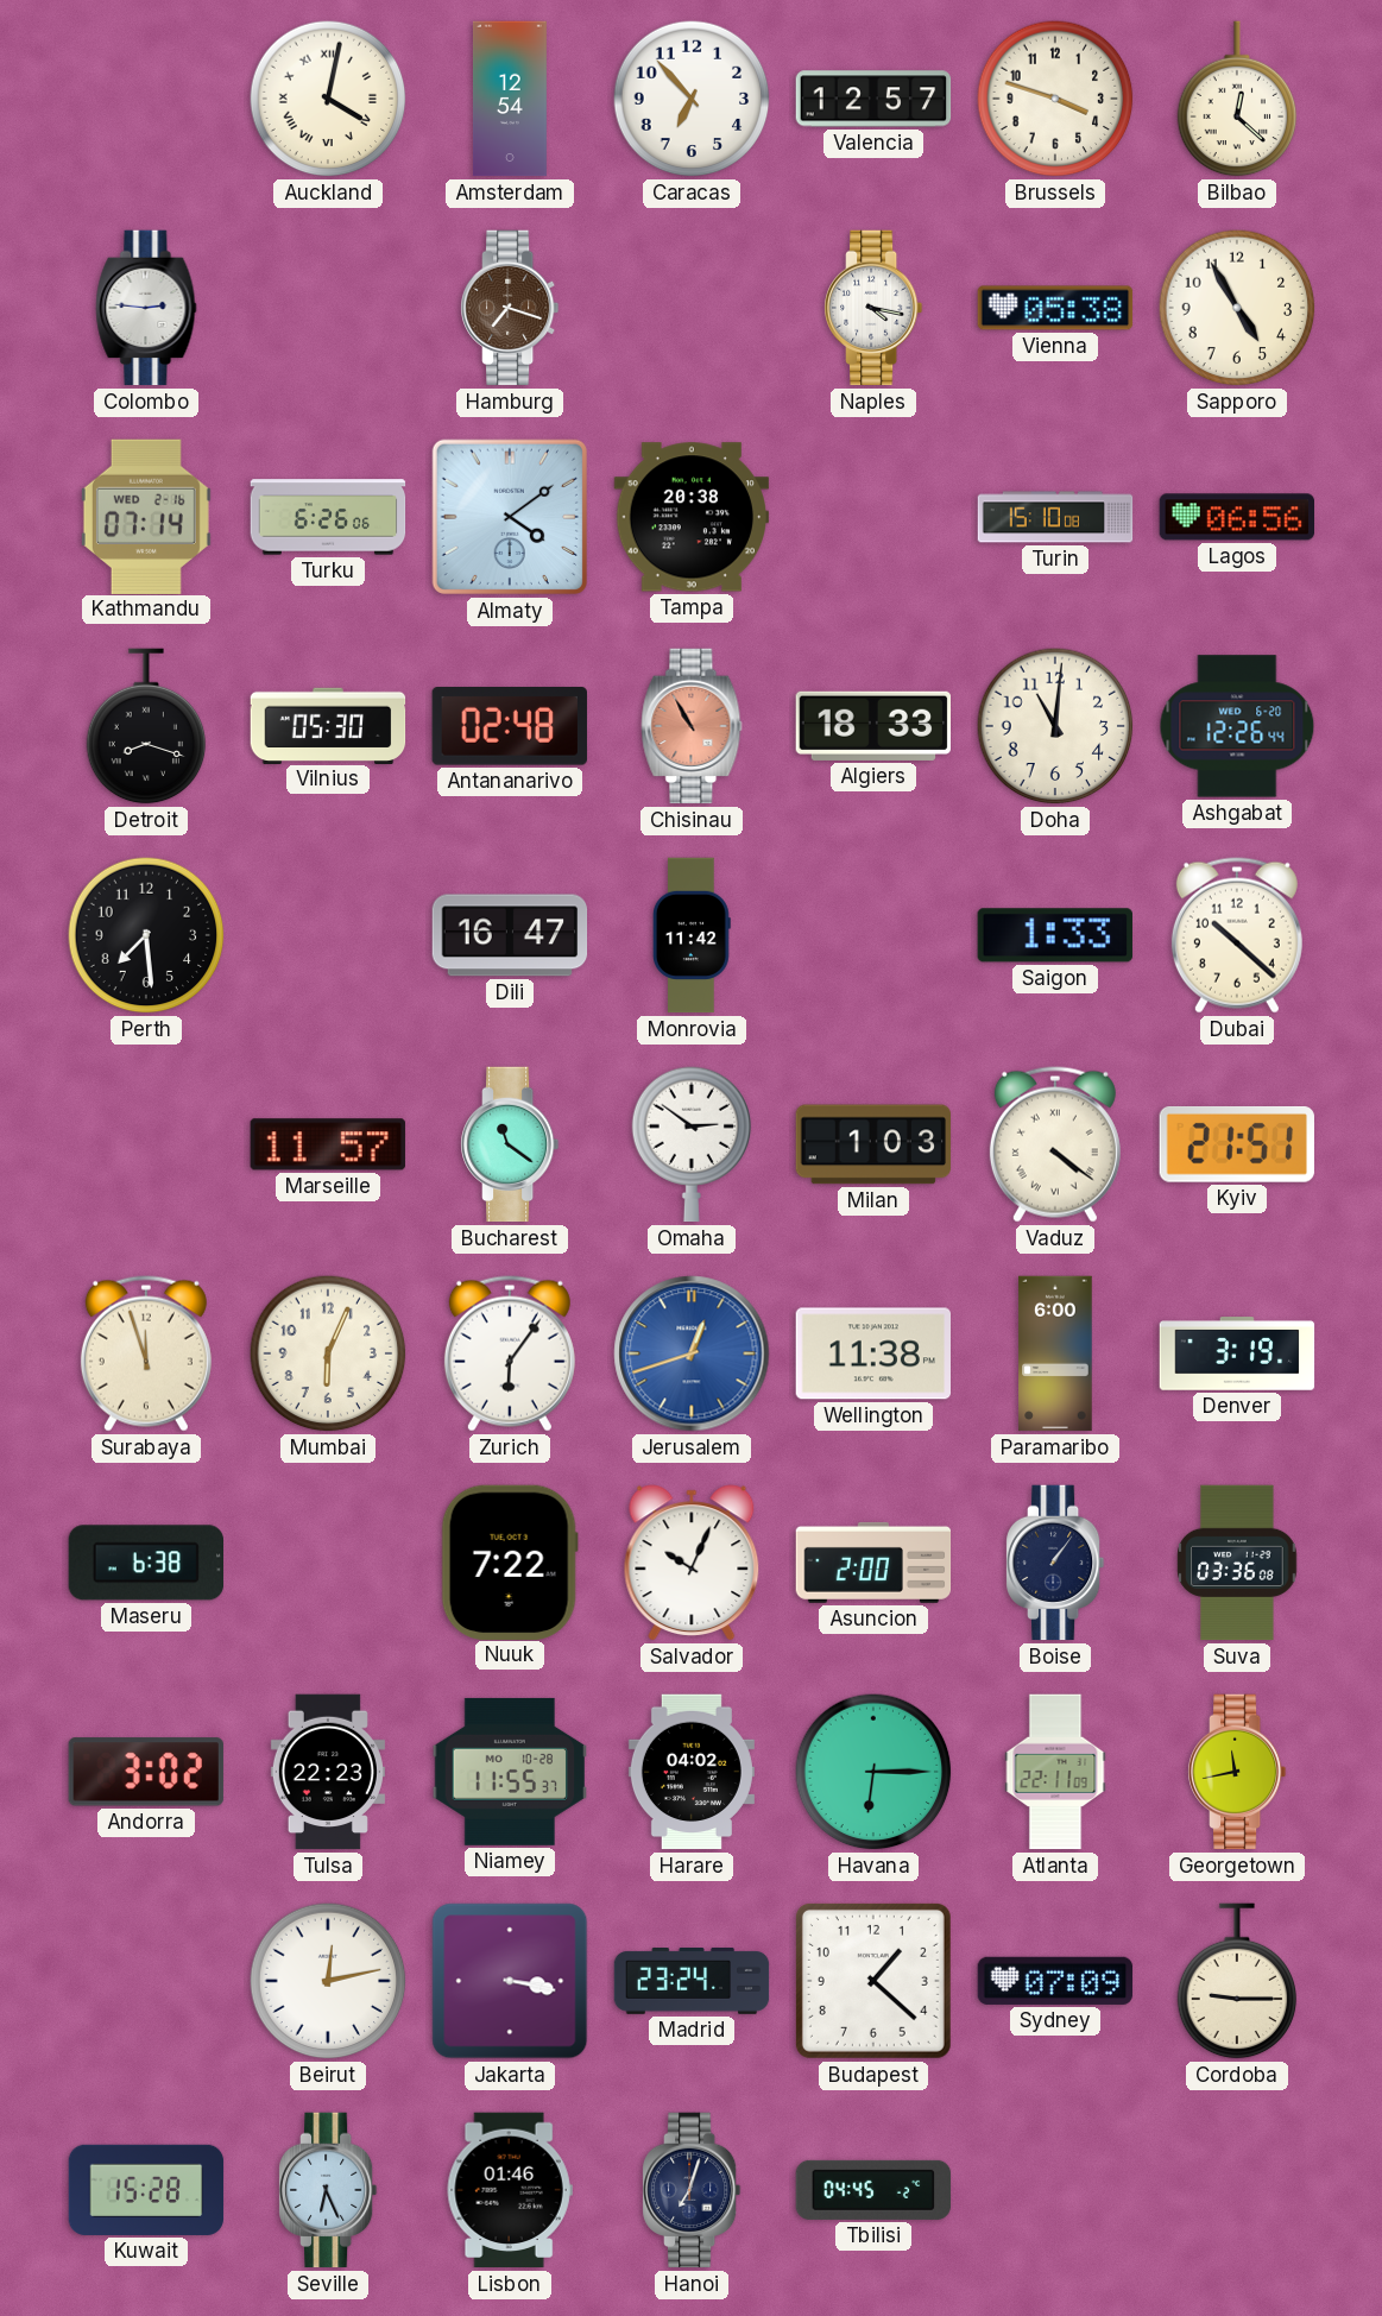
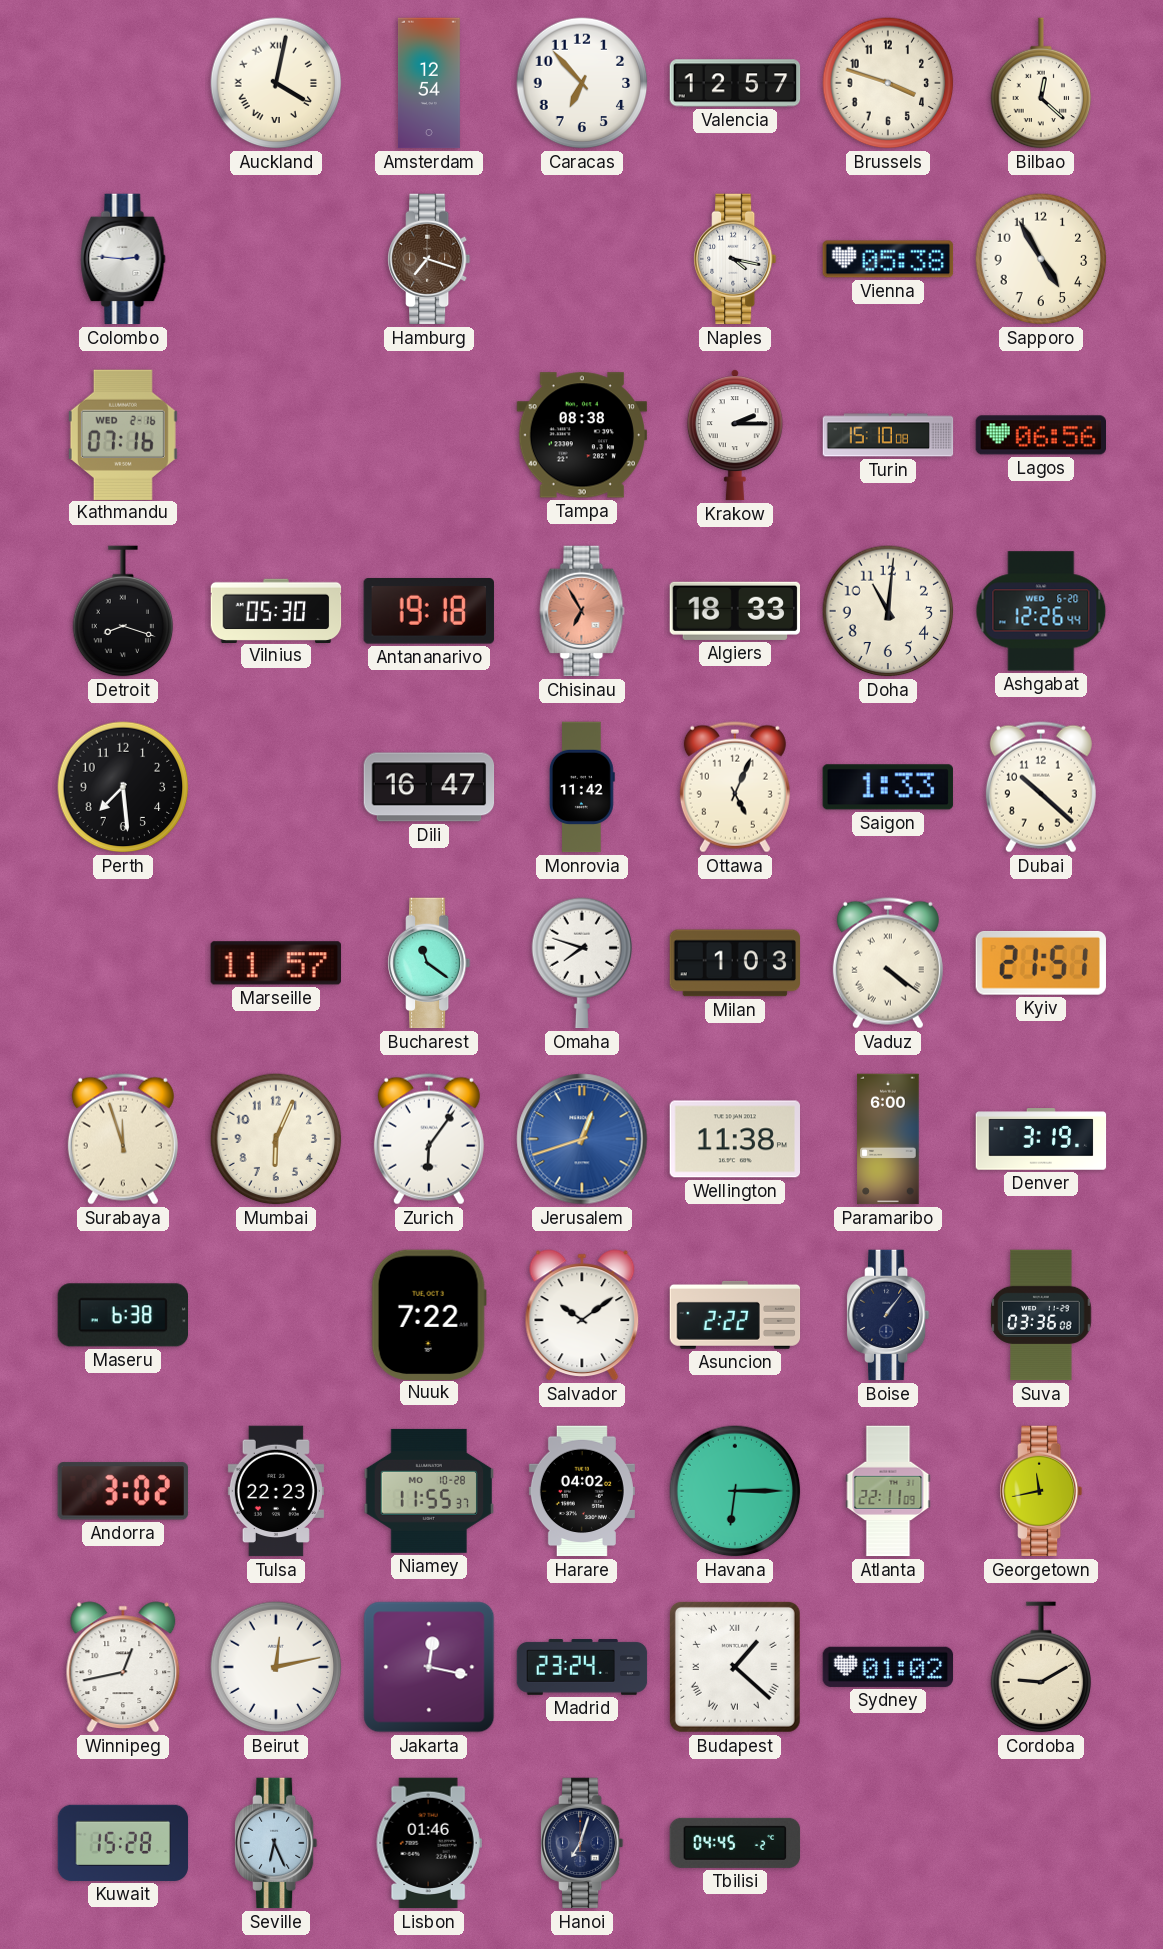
Kathmandu: 07:14 -> 07:16
Turku: 6:26 -> none
Almaty: 4:09 -> none
Tampa: 20:38 -> 08:38
Krakow: none -> 2:15
Antananarivo: 02:48 -> 19:18
Chisinau: 10:55 -> 6:55
Ottawa: none -> 5:04
Omaha: 2:51 -> 7:48
Salvador: 10:04 -> 10:09
Asuncion: 2:00 -> 2:22
Winnipeg: none -> 12:43
Jakarta: 3:17 -> 12:17
Budapest numerals: Arabic -> Roman
Sydney: 07:09 -> 01:02
Cordoba: 9:15 -> 9:10
